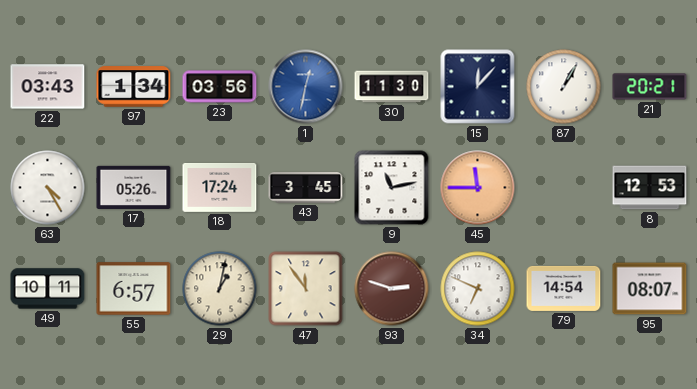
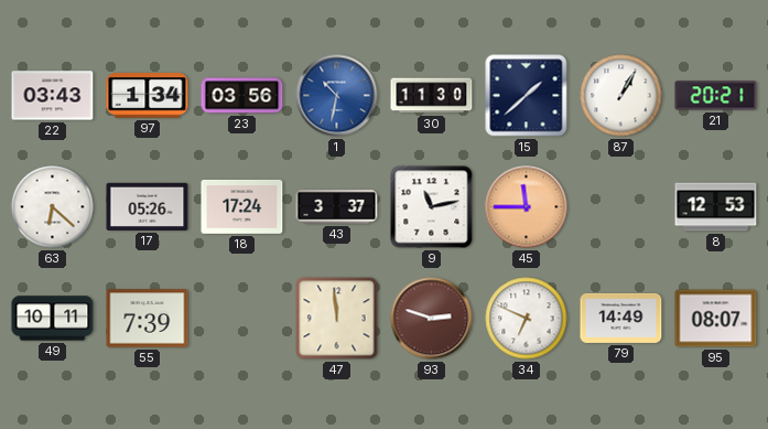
1: 12:32 -> 10:32
15: 12:07 -> 1:38
63: 4:25 -> 6:22
43: 3:45 -> 3:37
55: 6:57 -> 7:39
29: 1:02 -> none
47: 11:54 -> 11:59
79: 14:54 -> 14:49
